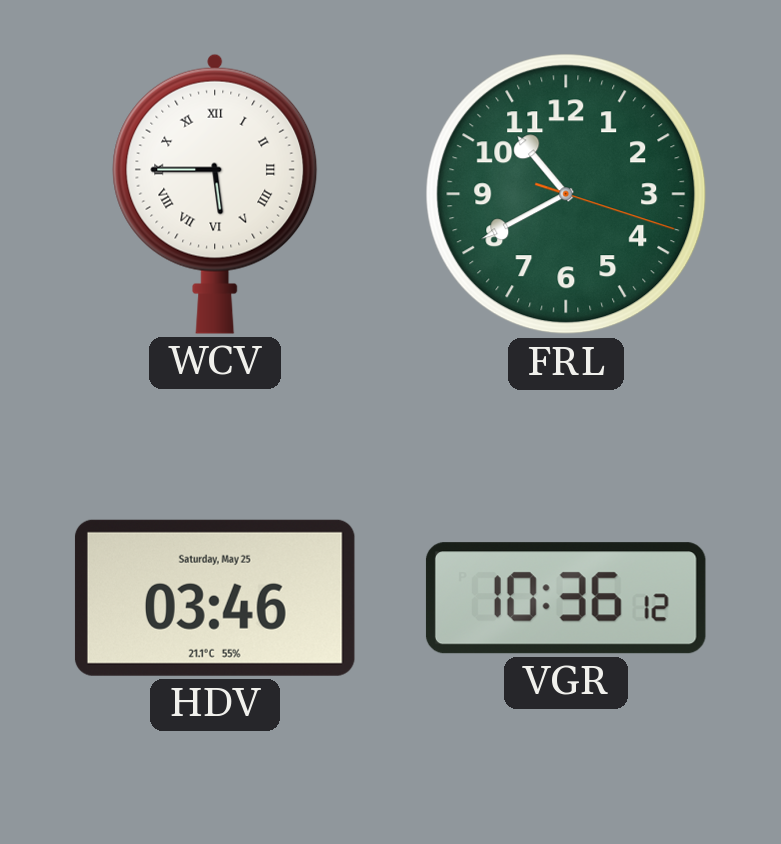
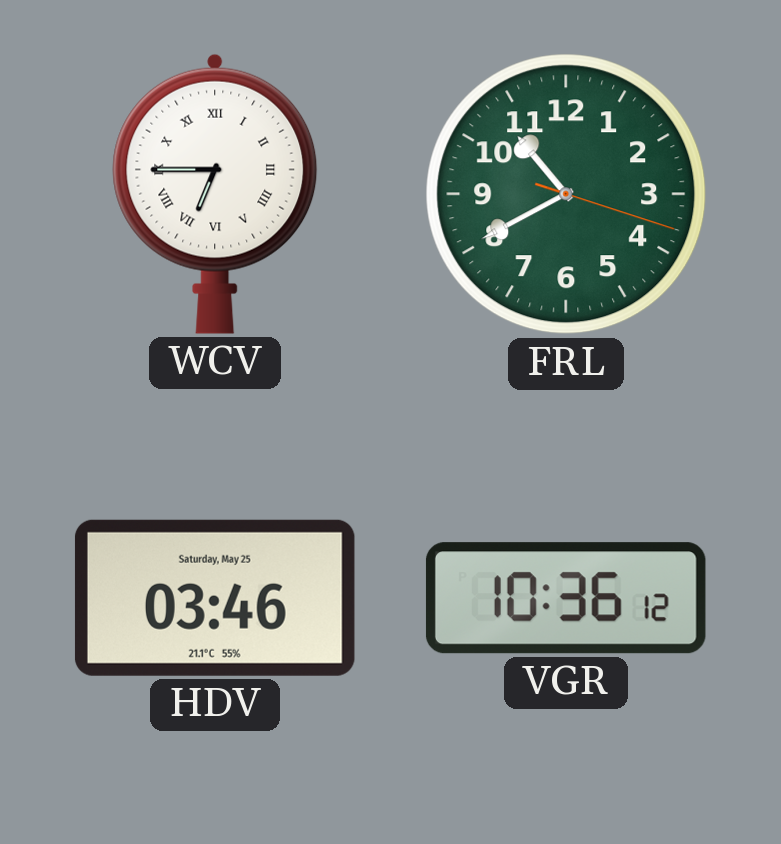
WCV: 5:45 -> 6:45
